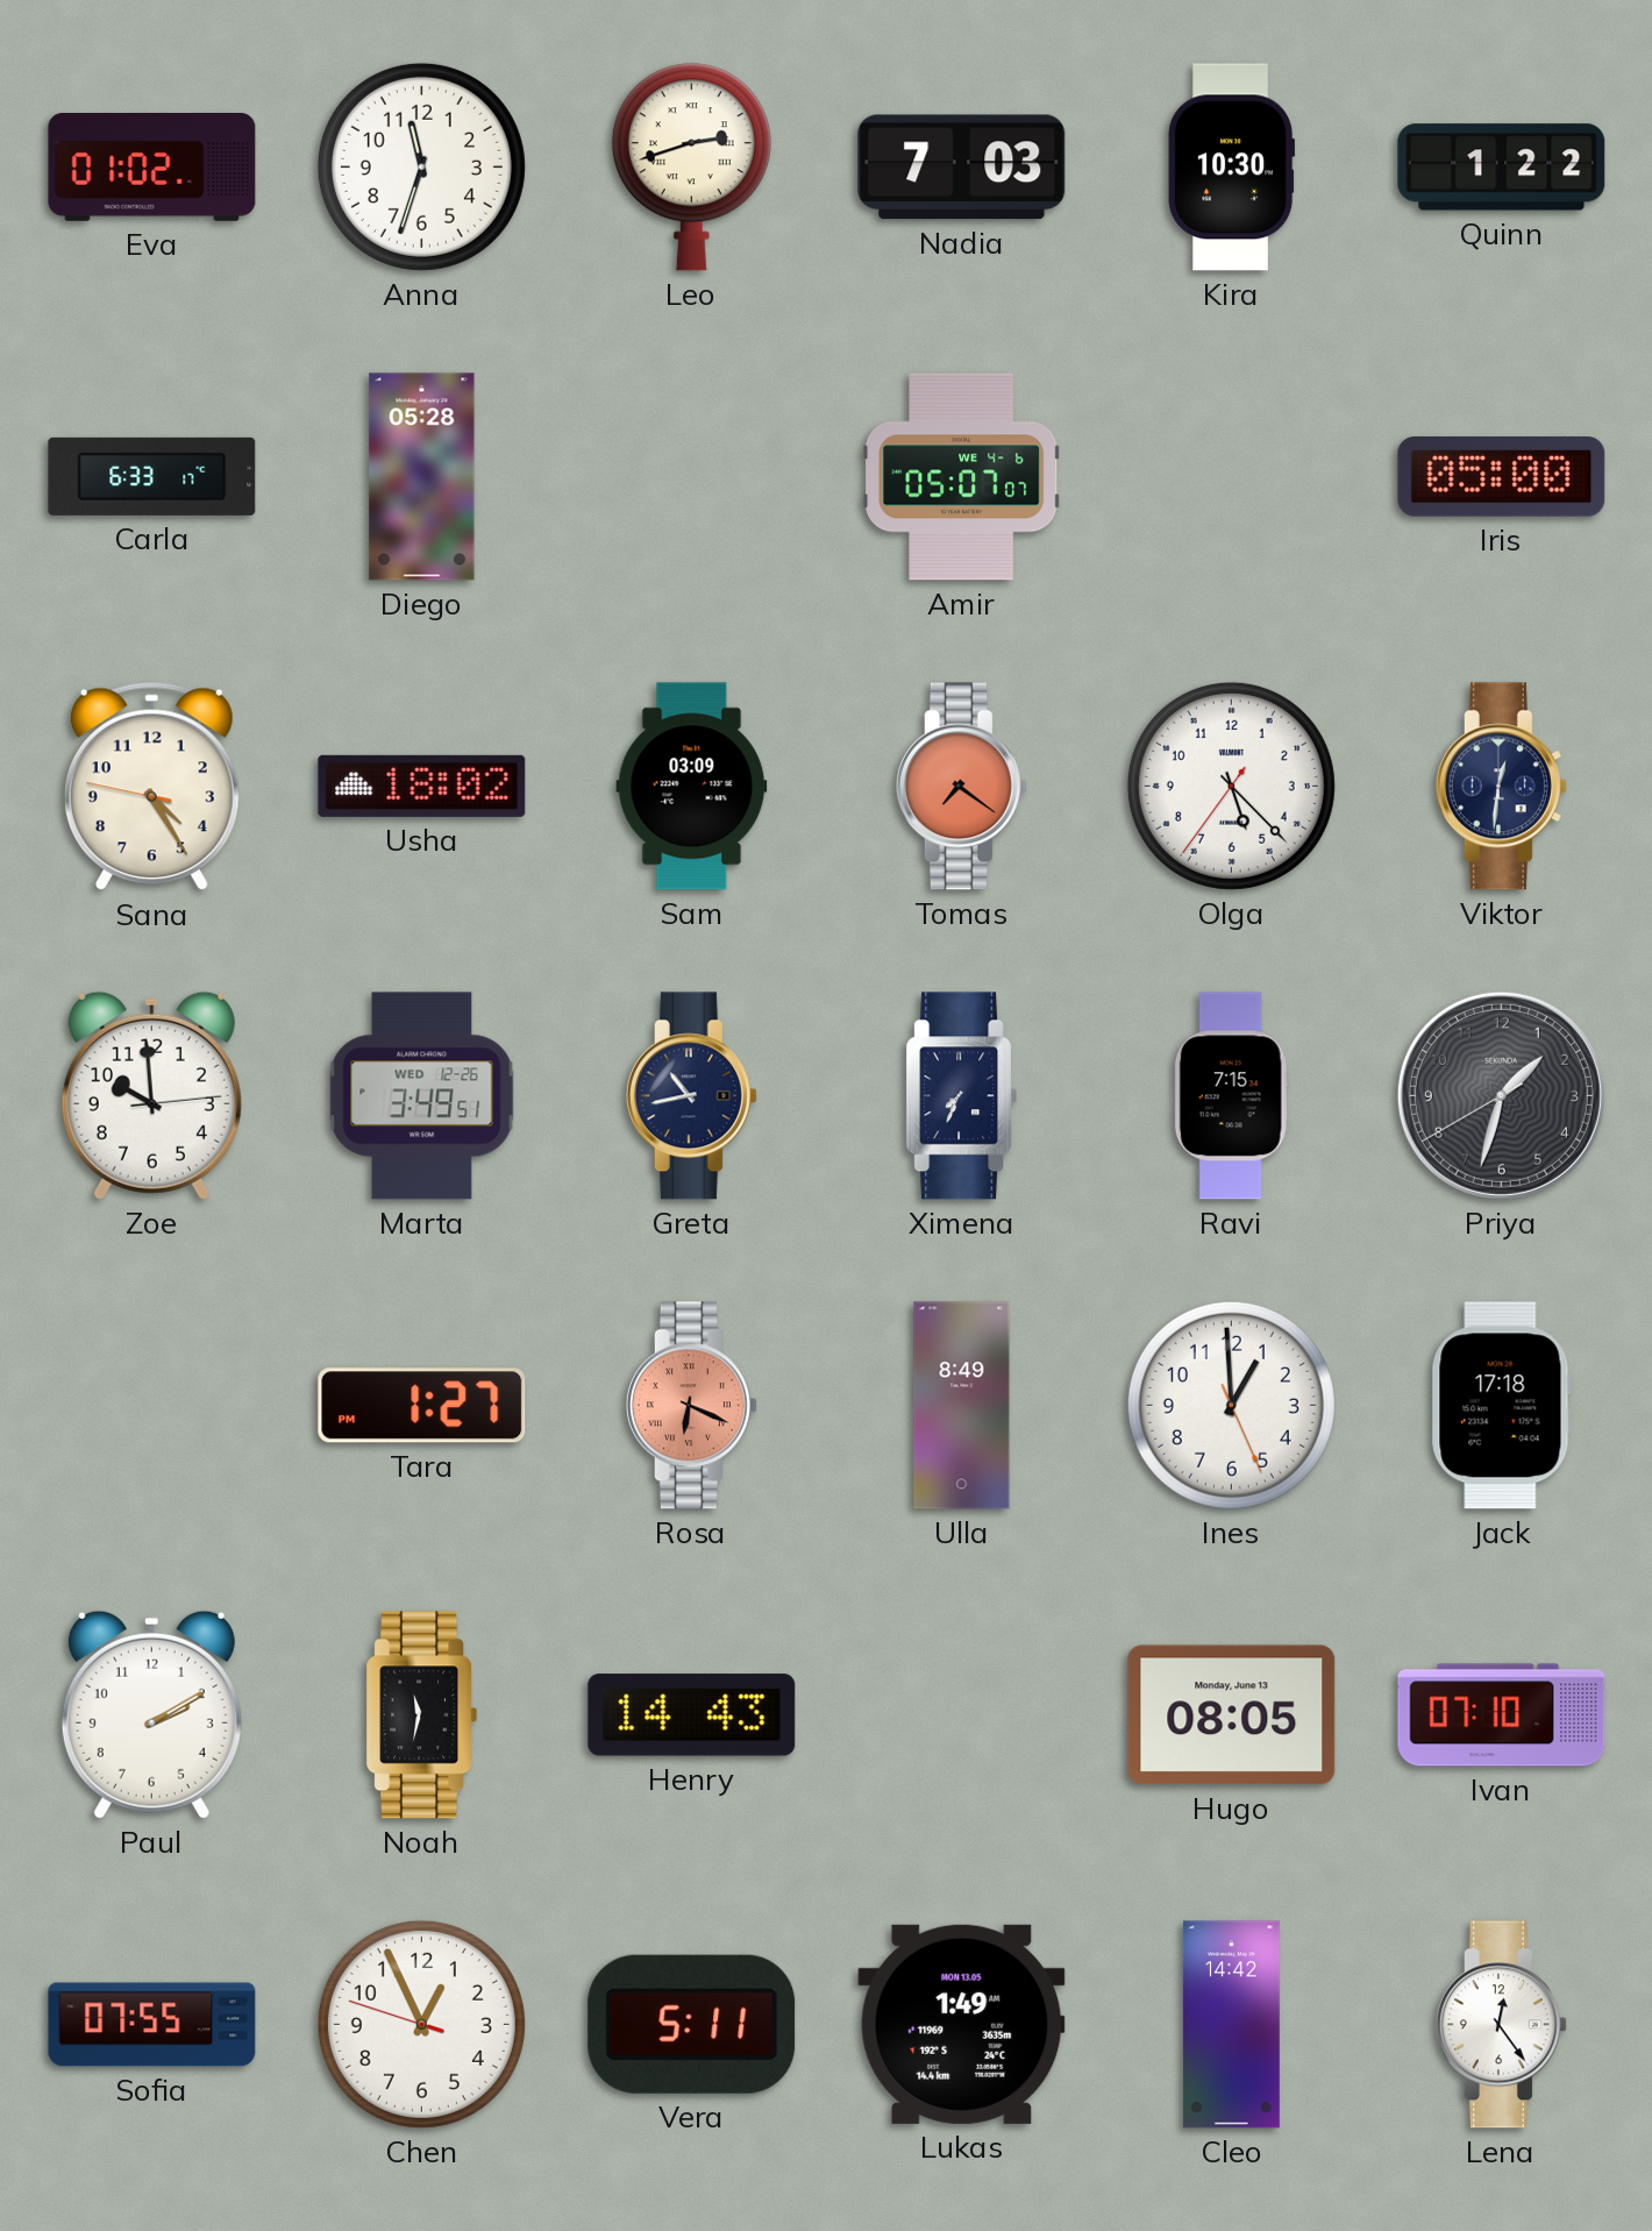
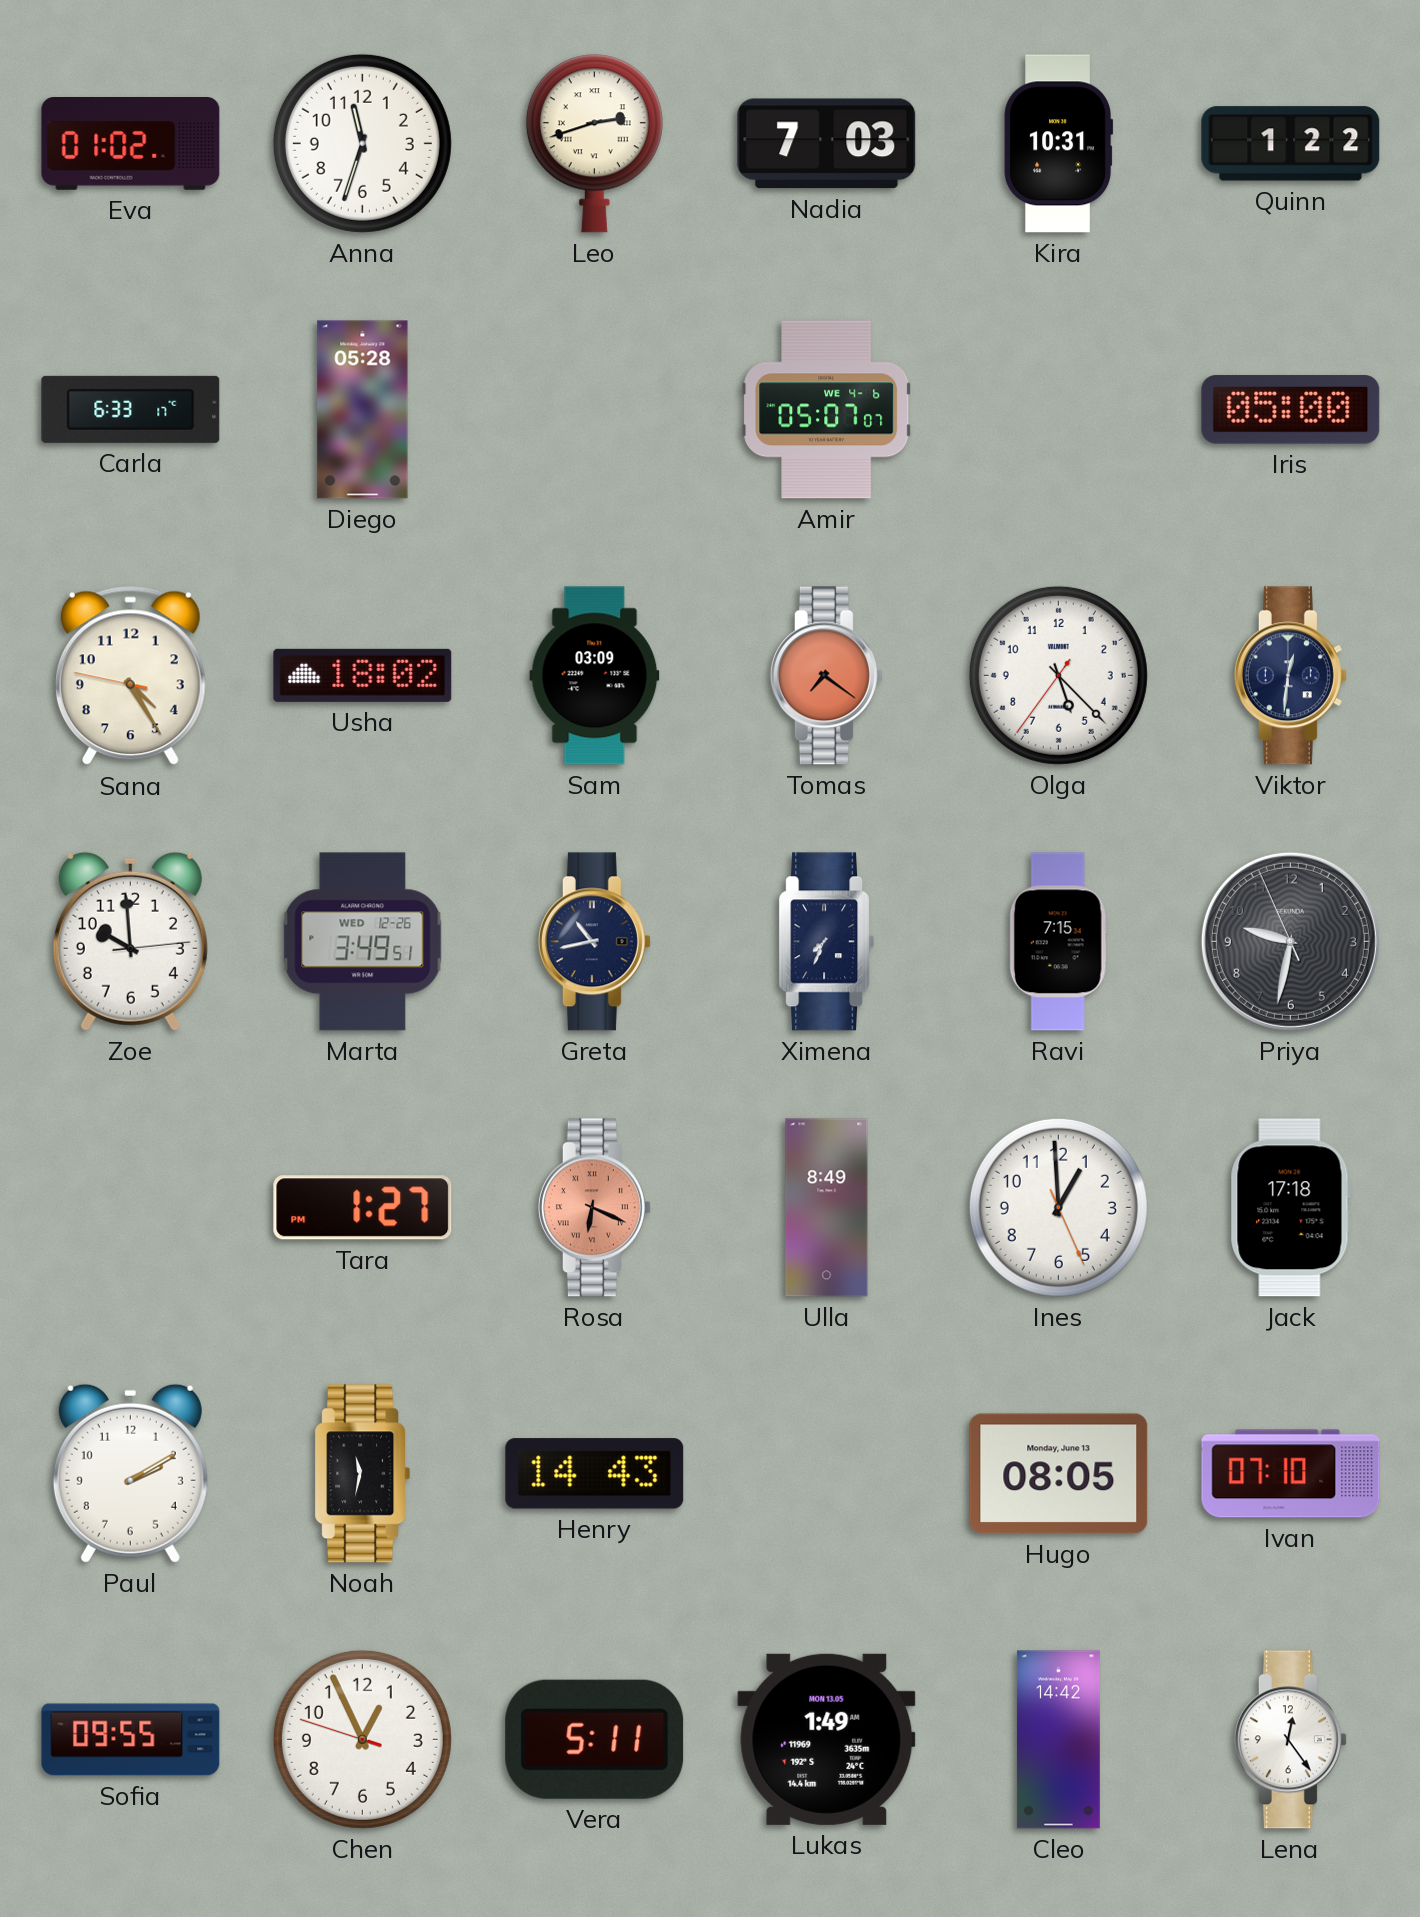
Kira: 10:30 -> 10:31
Priya: 1:32 -> 9:31
Sofia: 07:55 -> 09:55
